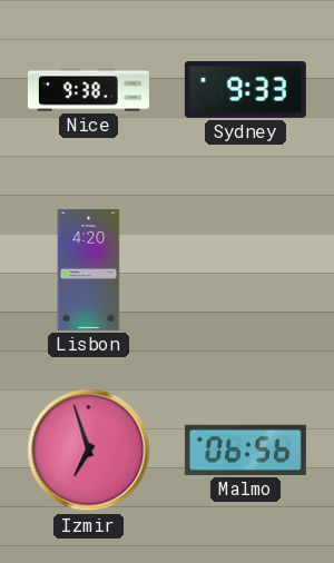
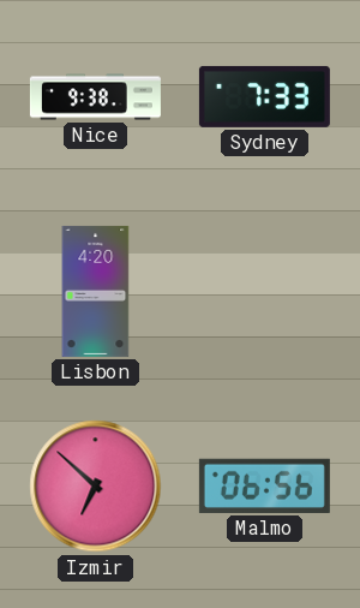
Sydney: 9:33 -> 7:33
Izmir: 6:57 -> 6:52
